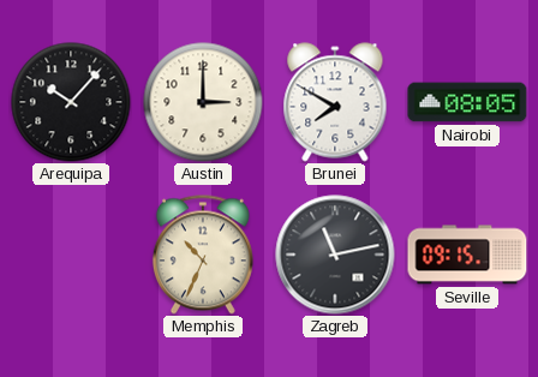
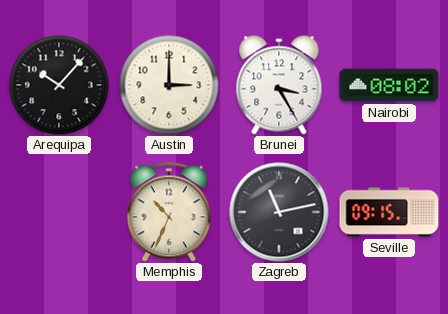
Brunei: 7:50 -> 3:25
Nairobi: 08:05 -> 08:02
